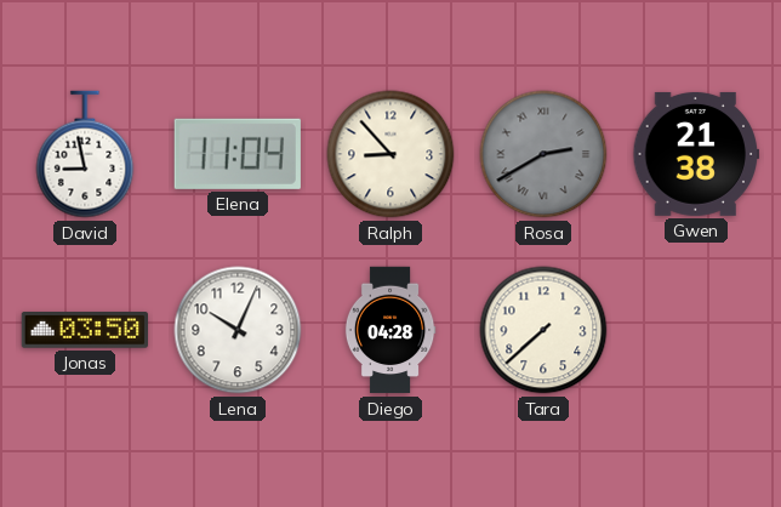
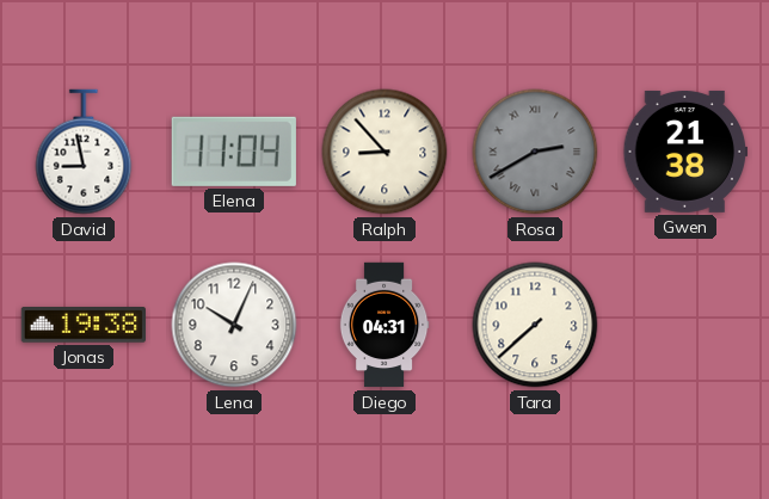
Jonas: 03:50 -> 19:38
Diego: 04:28 -> 04:31
